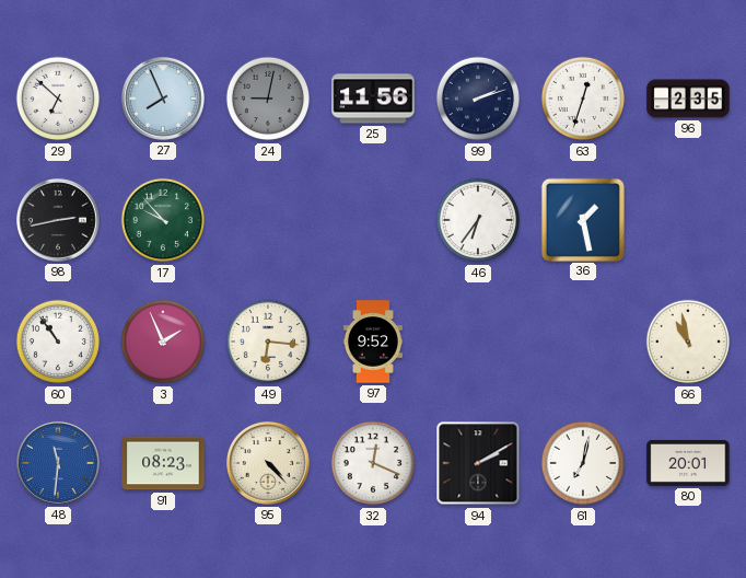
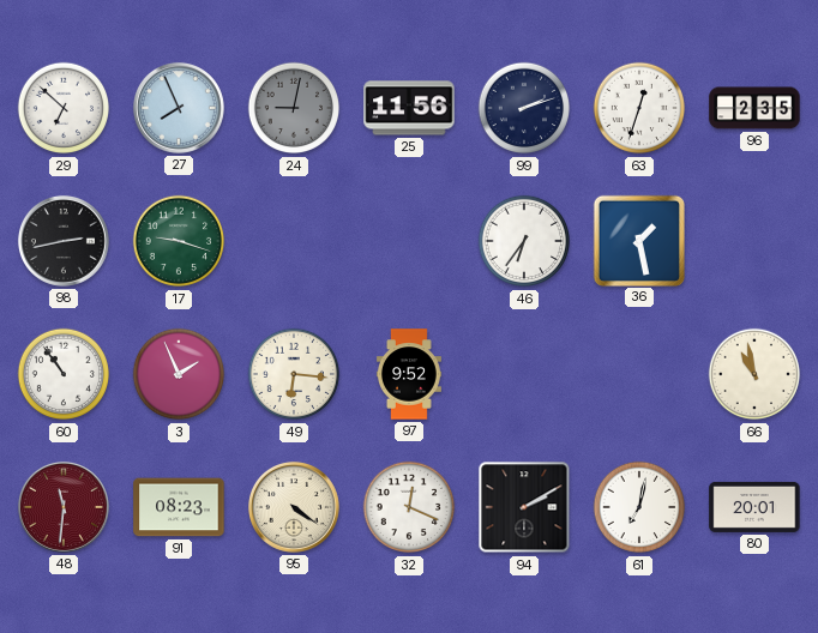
17: 9:53 -> 9:18
48 dial: blue -> burgundy
95: 4:23 -> 4:21
